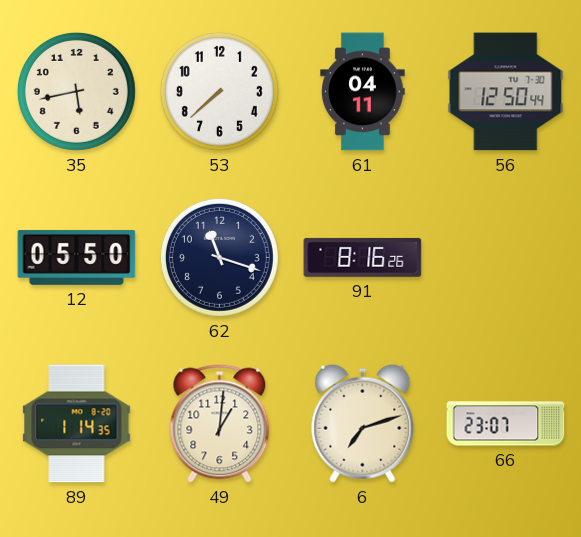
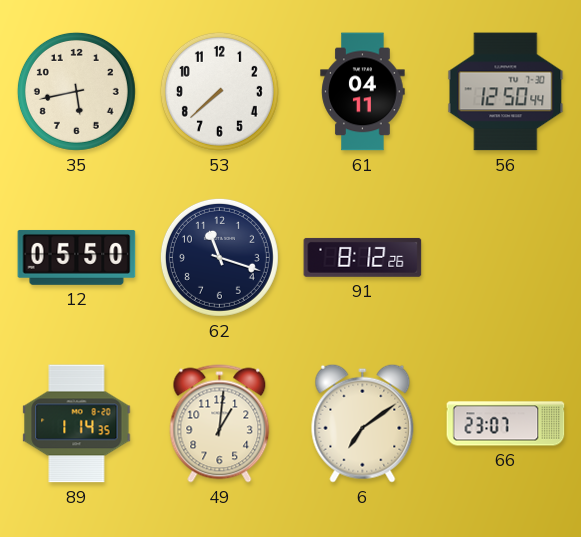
91: 8:16 -> 8:12
6: 7:12 -> 7:09
